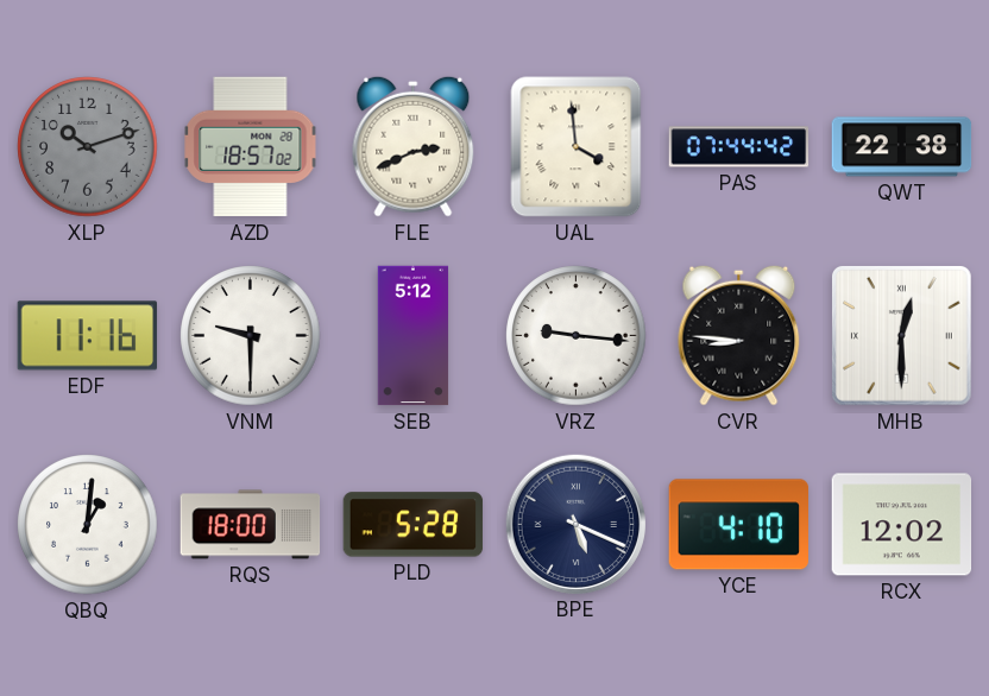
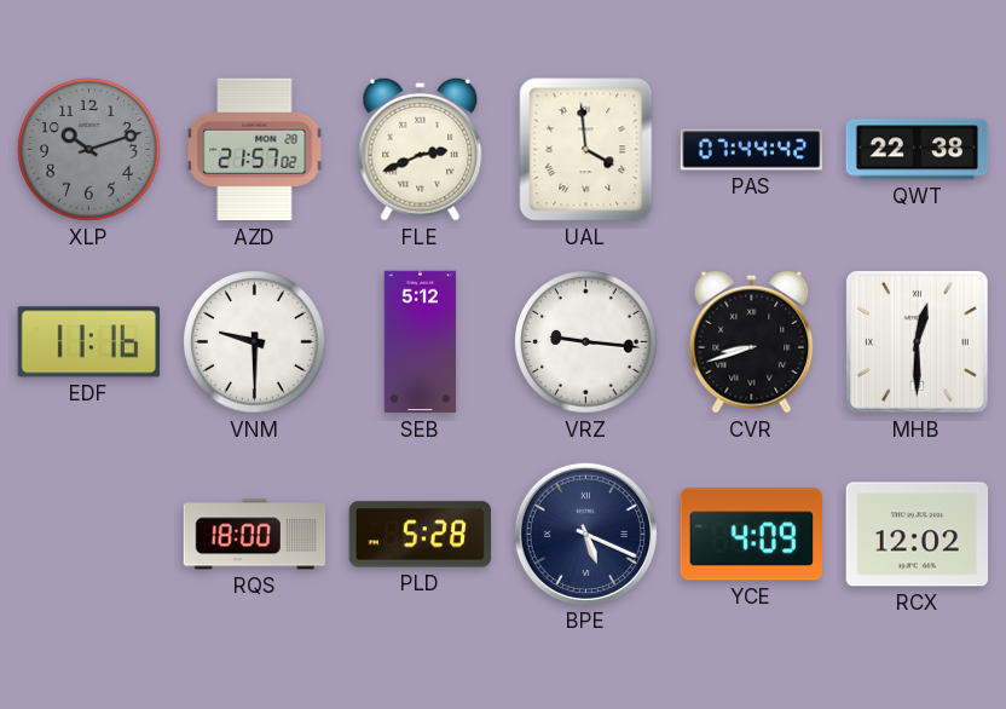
AZD: 18:57 -> 21:57
CVR: 8:46 -> 8:42
QBQ: 1:01 -> none
YCE: 4:10 -> 4:09
